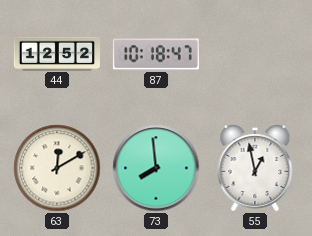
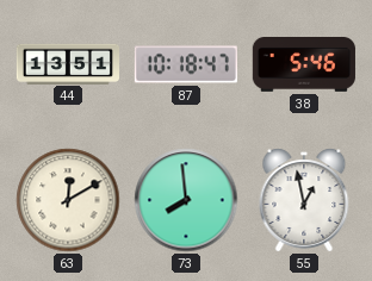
44: 12:52 -> 13:51
38: none -> 5:46
